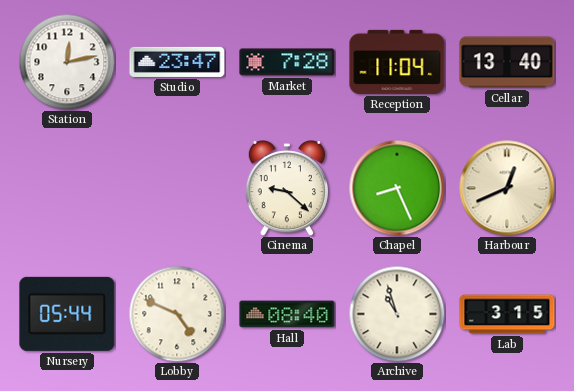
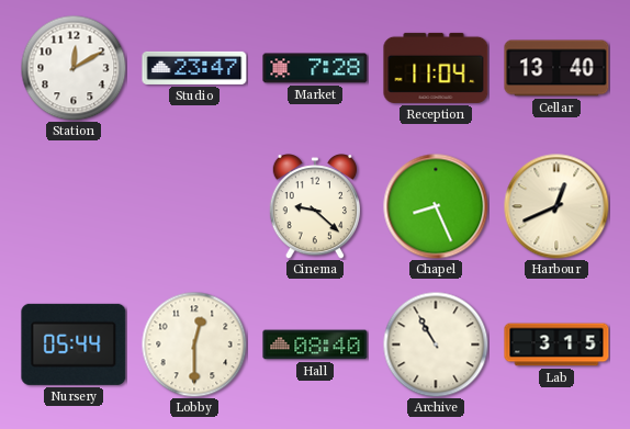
Station: 12:13 -> 12:10
Lobby: 4:49 -> 12:30
Archive: 10:57 -> 10:55
